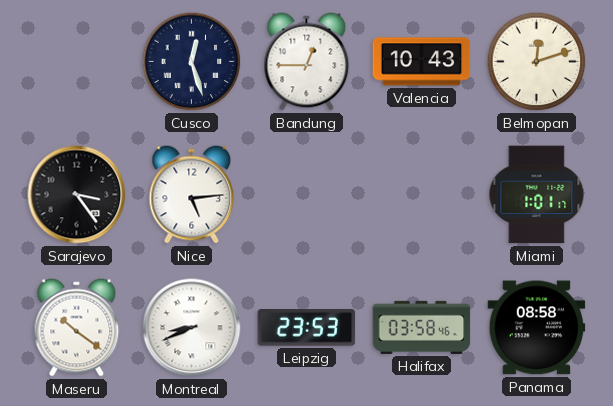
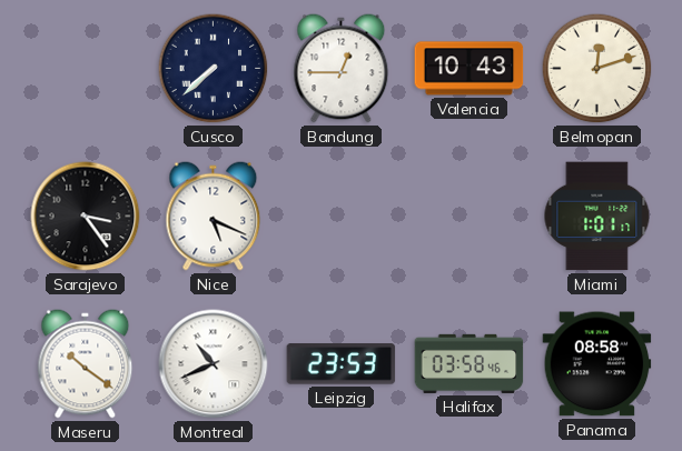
Cusco: 12:27 -> 7:38
Nice: 5:14 -> 5:19
Montreal: 8:41 -> 10:41
